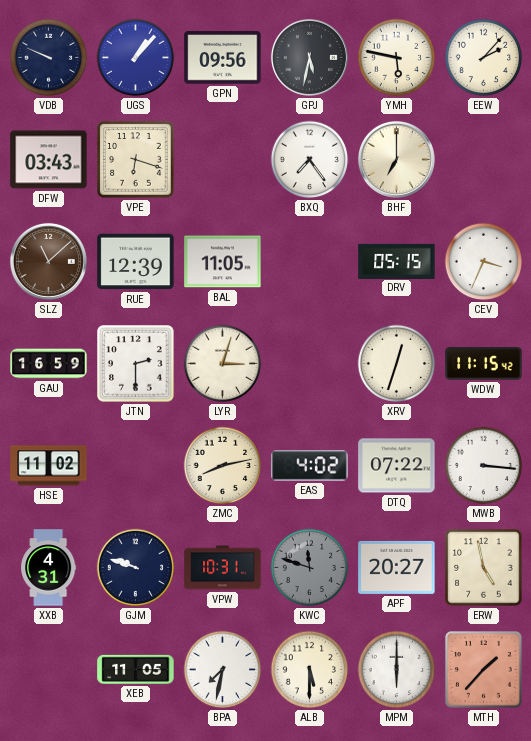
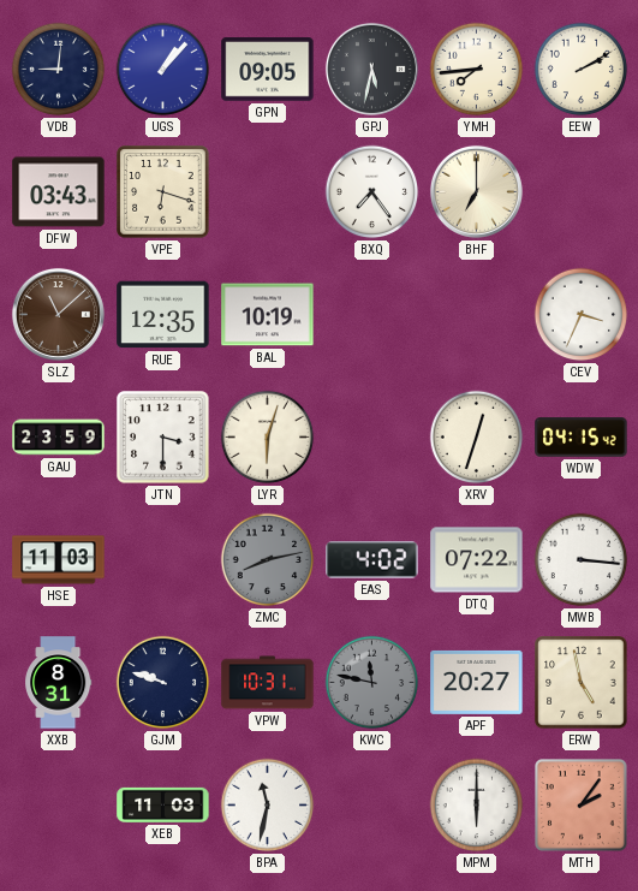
VDB: 9:49 -> 9:01
GPN: 09:56 -> 09:05
YMH: 5:47 -> 7:44
EEW: 2:07 -> 2:10
RUE: 12:39 -> 12:35
BAL: 11:05 -> 10:19
DRV: 05:15 -> none
GAU: 16:59 -> 23:59
JTN: 2:30 -> 3:30
LYR: 3:03 -> 6:03
WDW: 11:15 -> 04:15
HSE: 11:02 -> 11:03
ZMC dial: cream -> grey
XXB: 4:31 -> 8:31
KWC: 11:48 -> 11:47
XEB: 11:05 -> 11:03
BPA: 7:32 -> 11:32
ALB: 5:30 -> none
MTH: 1:37 -> 2:06
